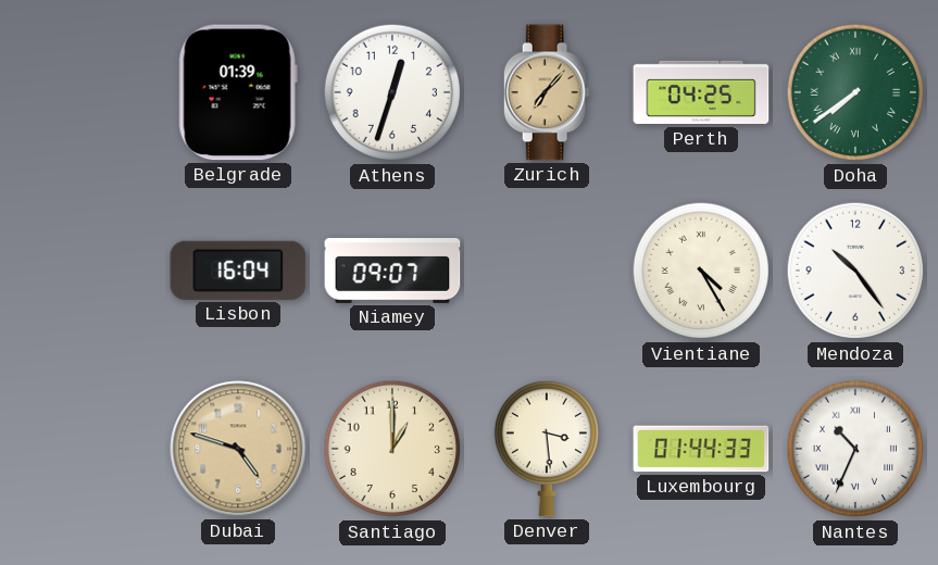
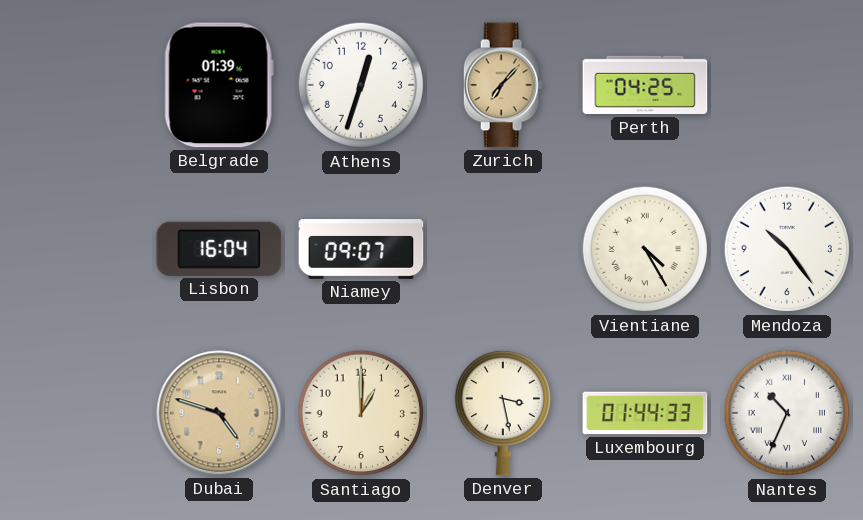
Doha: 7:39 -> none
Denver: 3:29 -> 3:28
